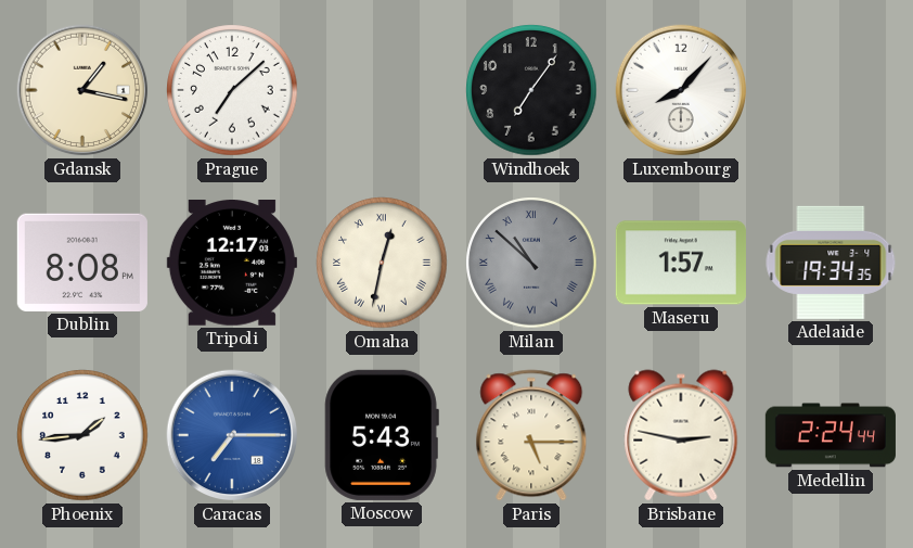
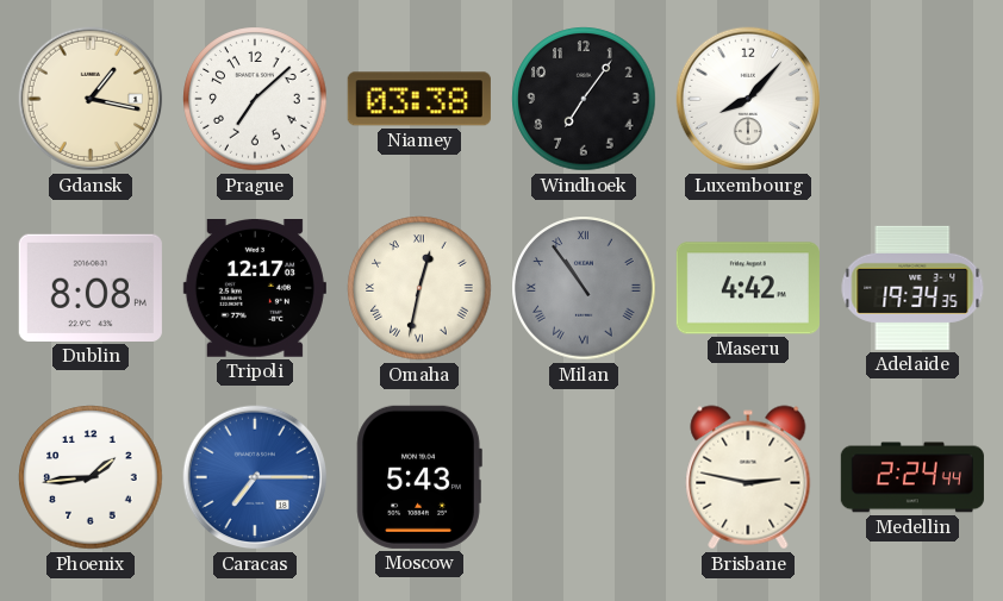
Niamey: none -> 03:38
Milan: 10:52 -> 10:54
Maseru: 1:57 -> 4:42
Paris: 5:15 -> none
